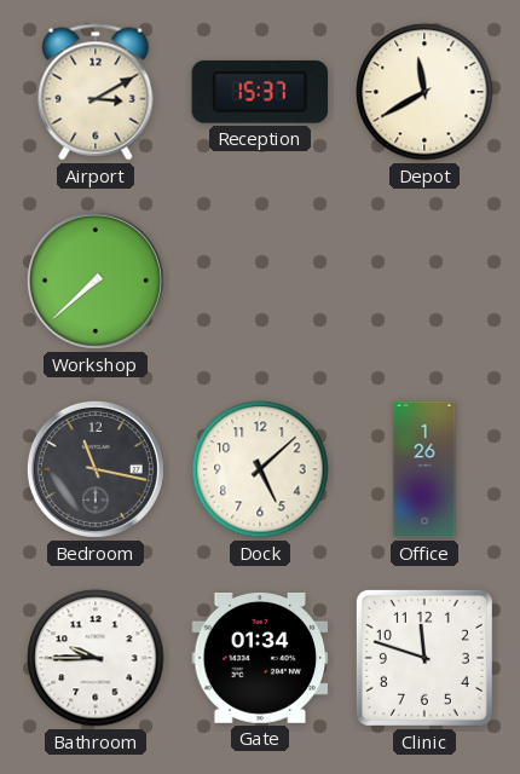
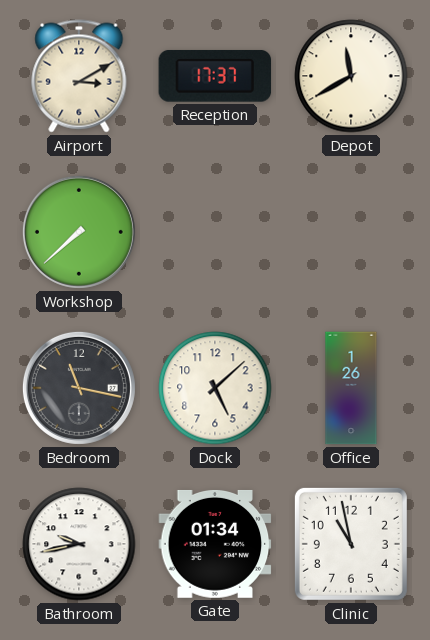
Reception: 15:37 -> 17:37
Bathroom: 9:45 -> 9:43
Clinic: 11:48 -> 10:58
